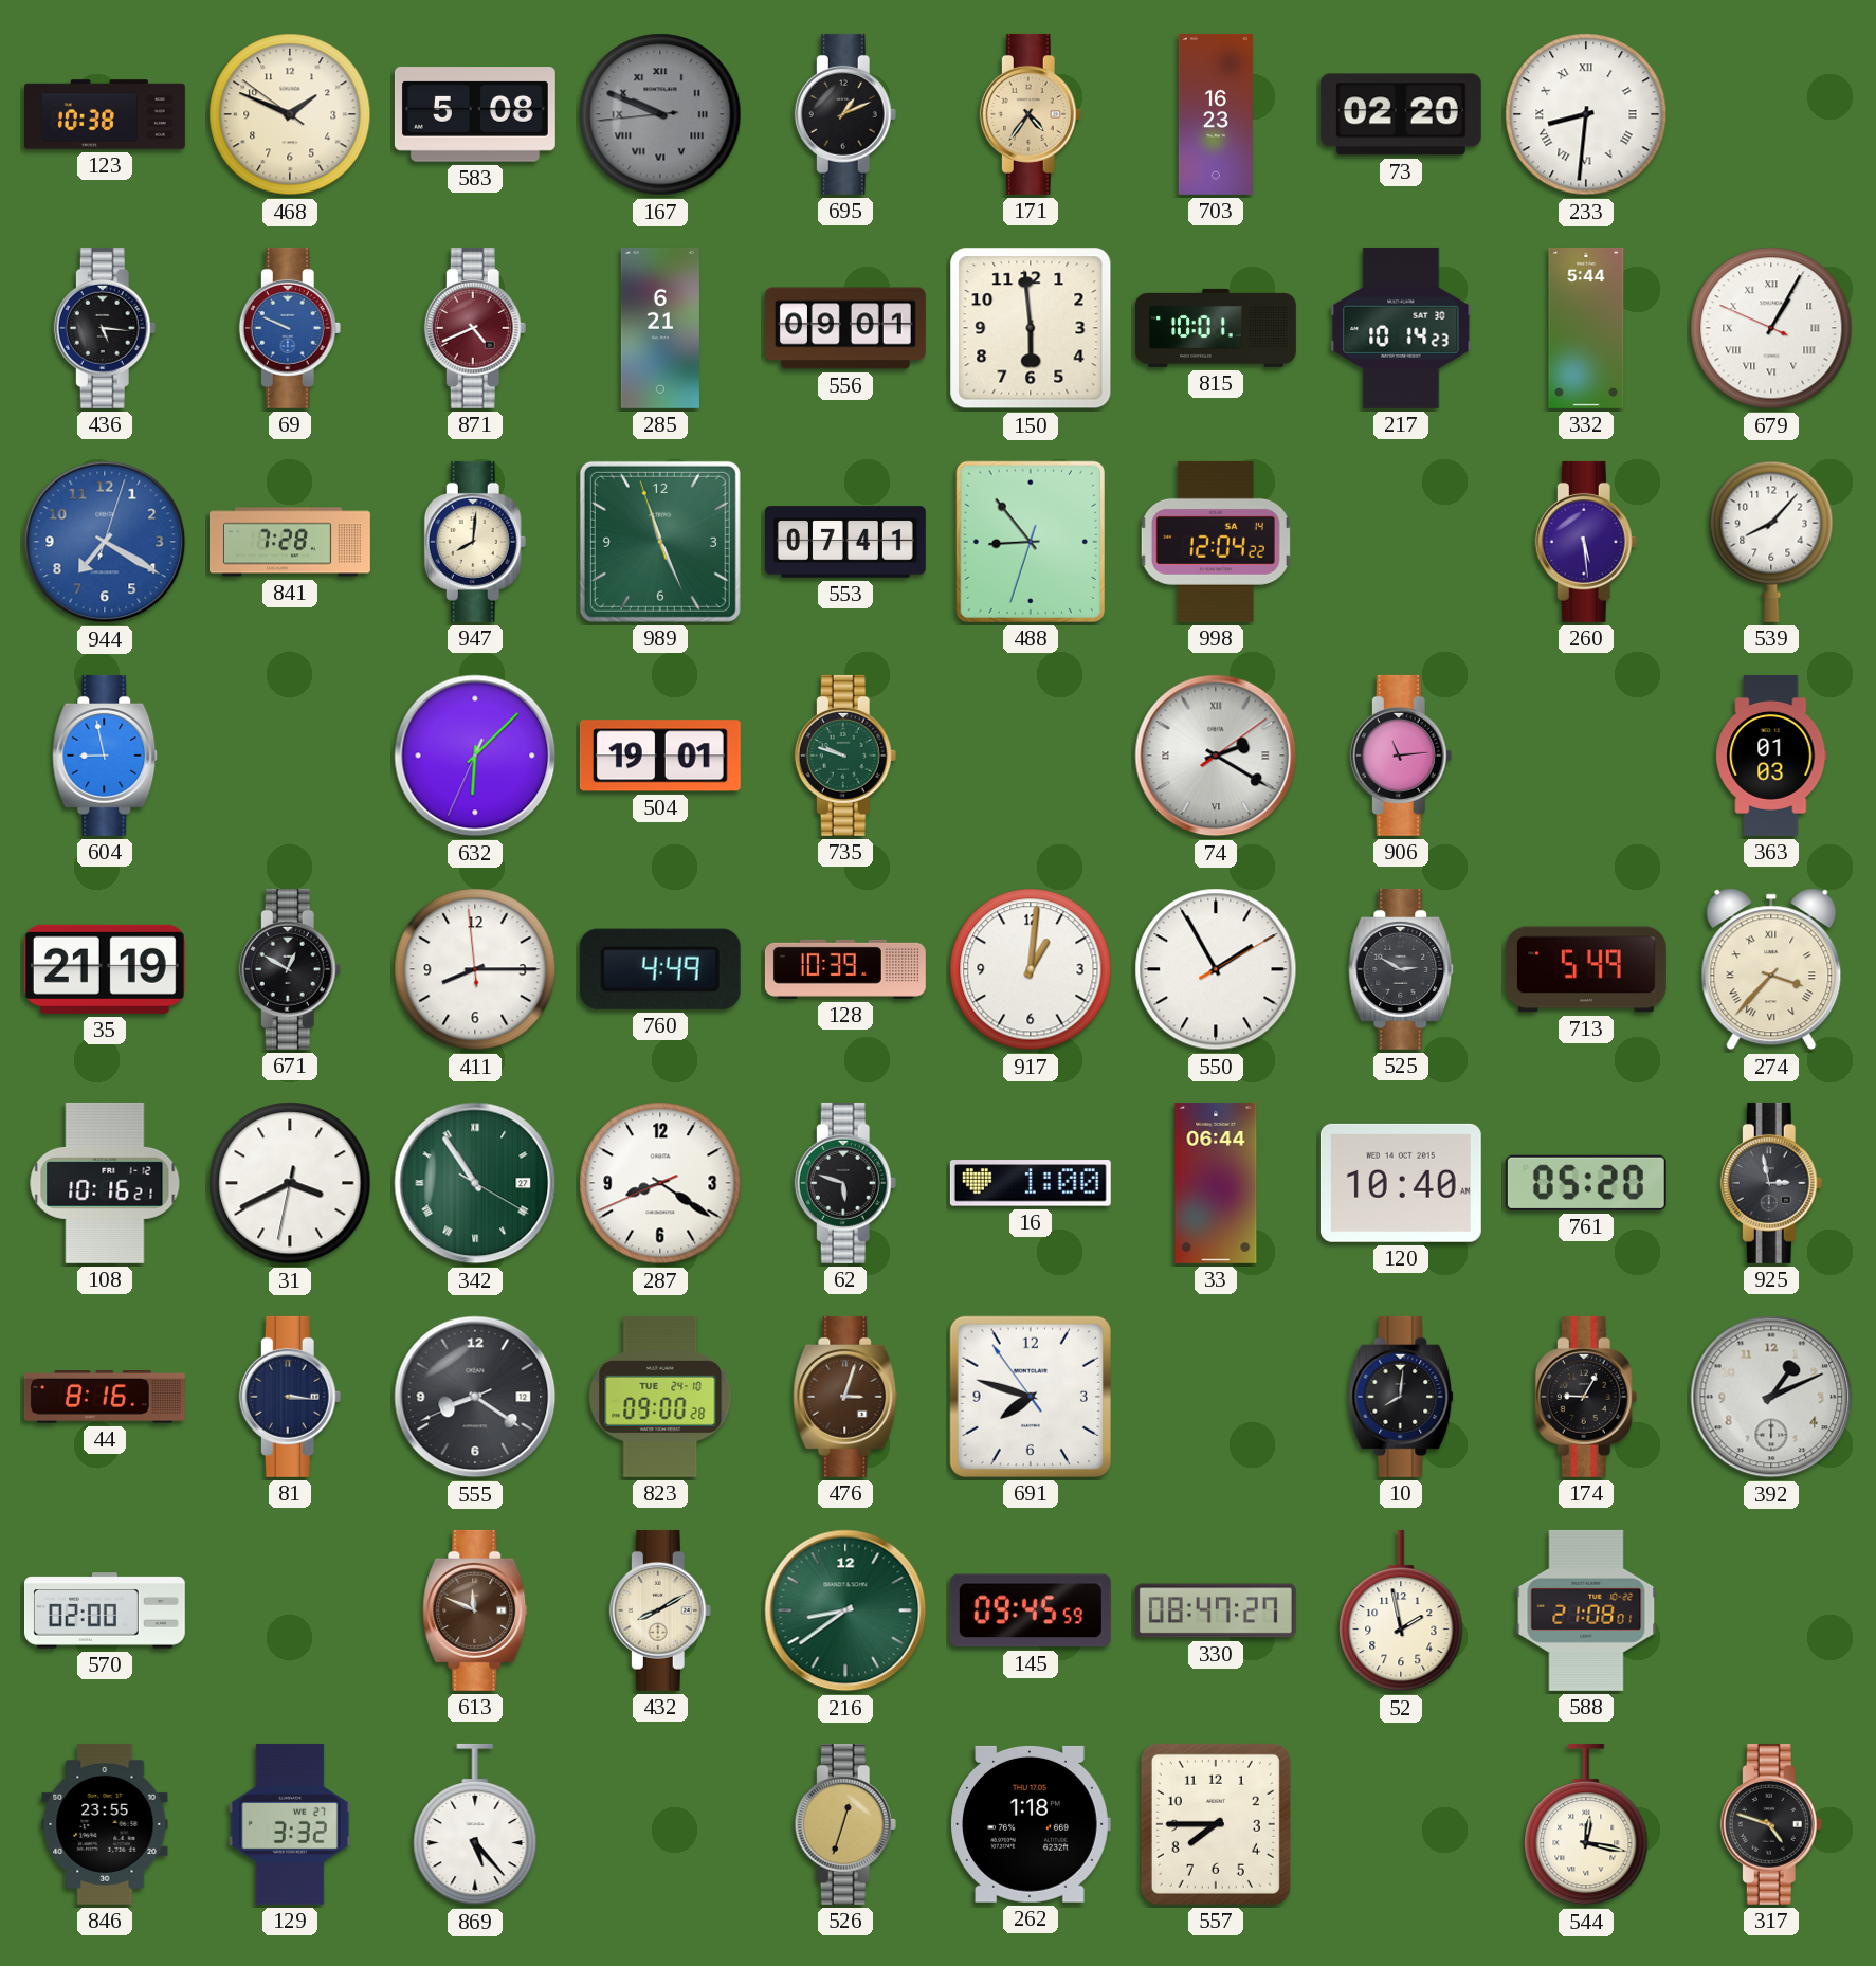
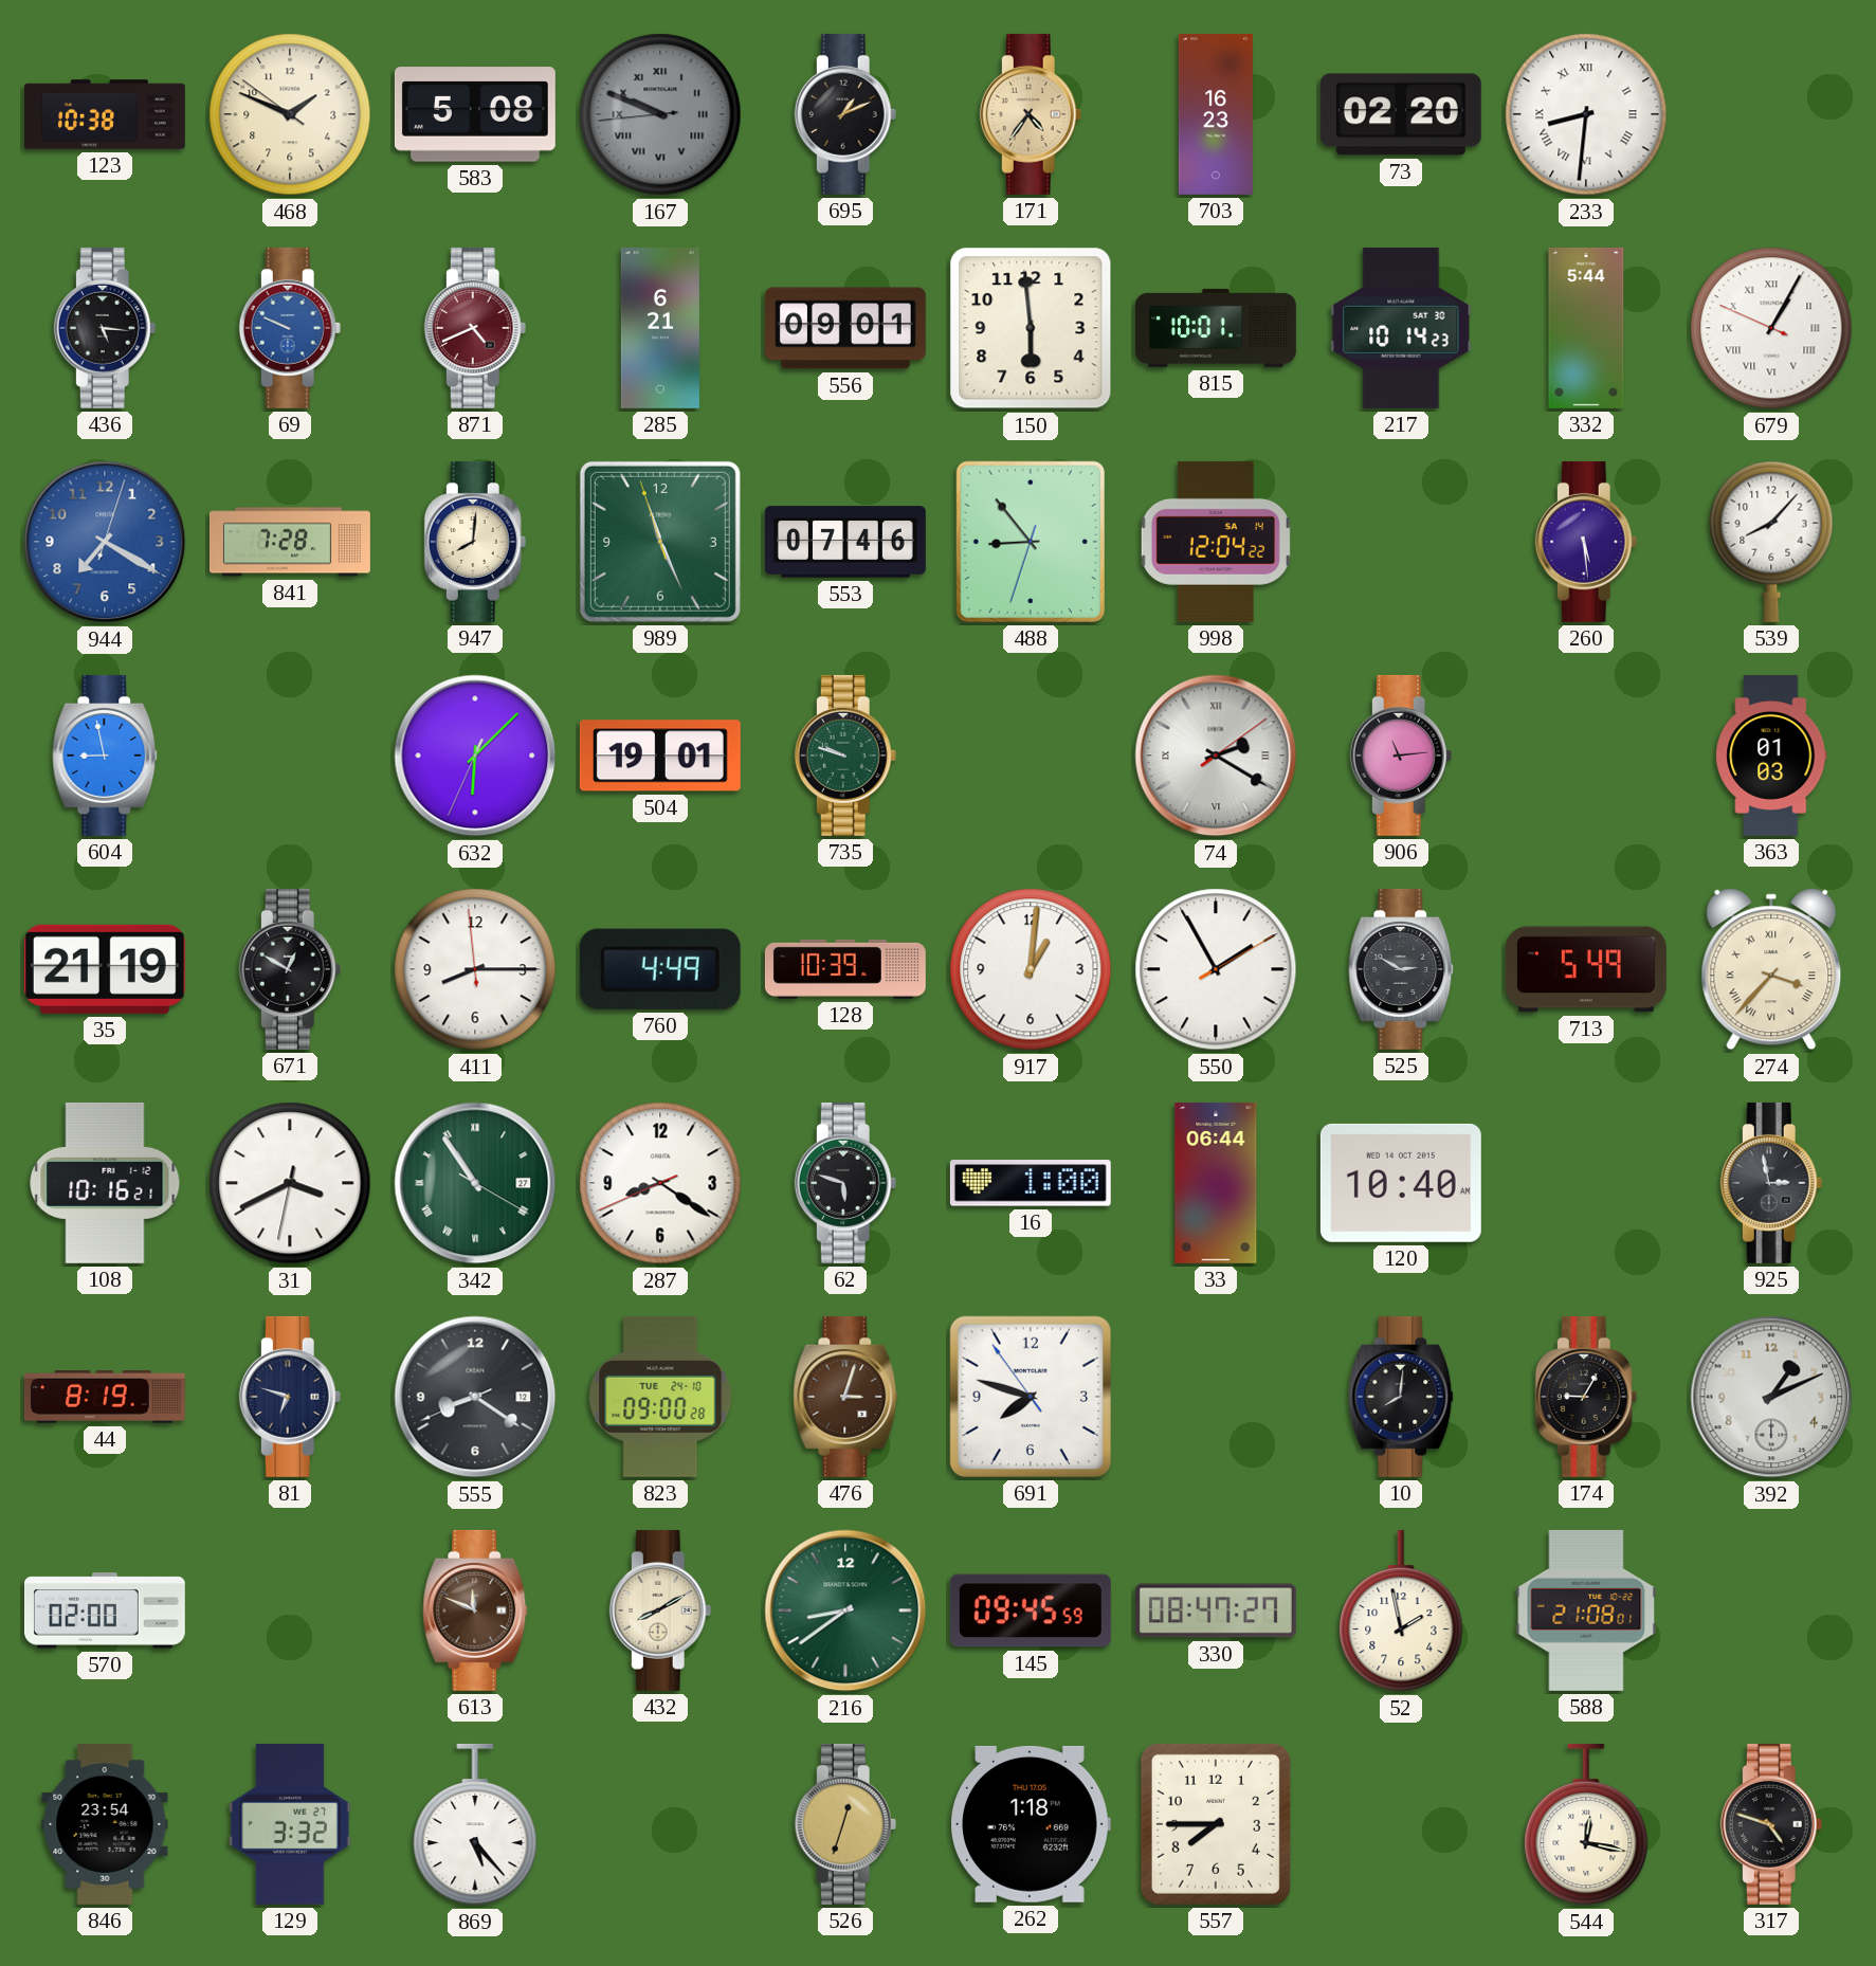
553: 07:41 -> 07:46
761: 05:20 -> none
44: 8:16 -> 8:19
81: 3:16 -> 6:48
846: 23:55 -> 23:54
